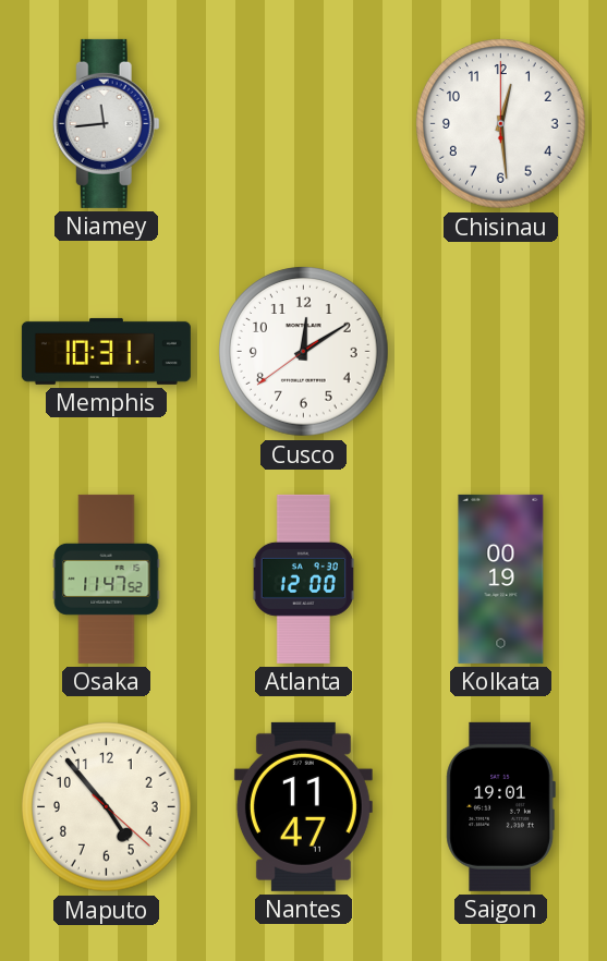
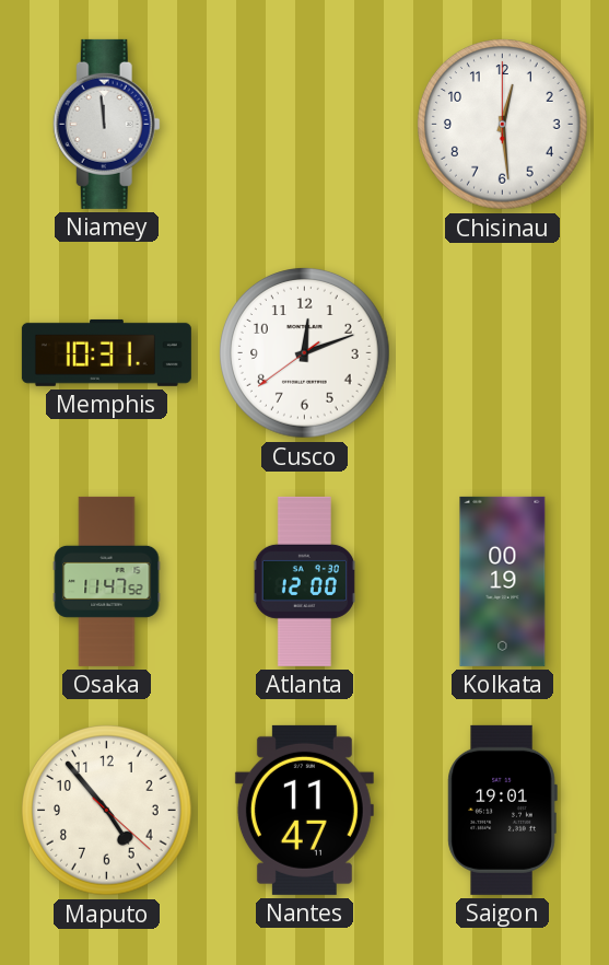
Niamey: 11:44 -> 11:59
Cusco: 12:09 -> 12:11
